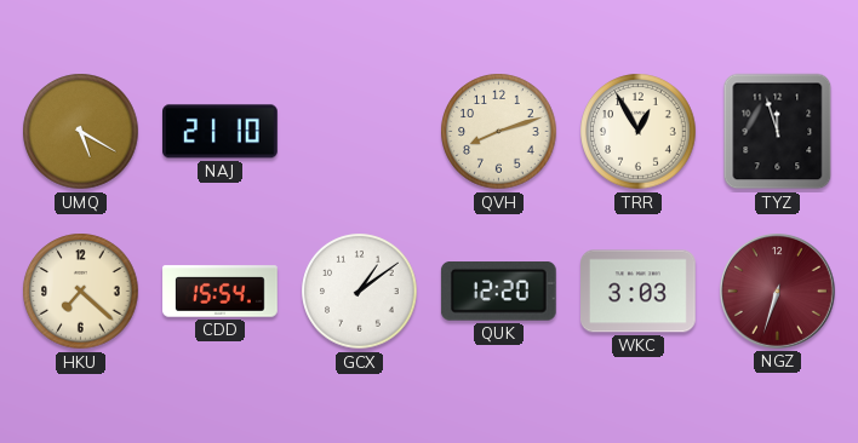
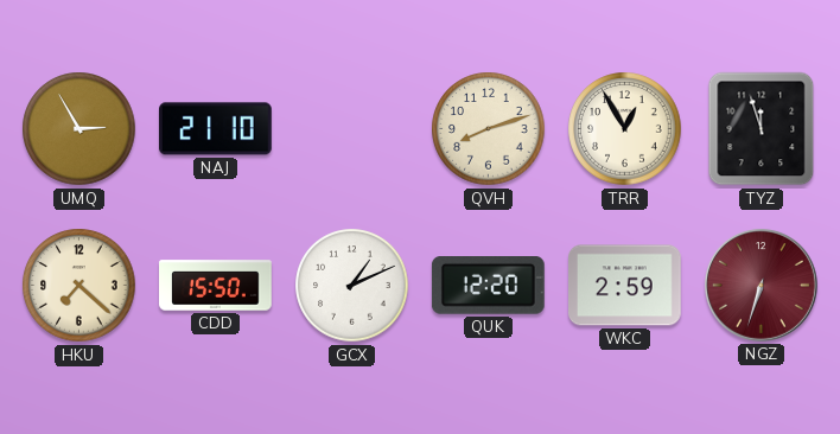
UMQ: 5:20 -> 2:55
CDD: 15:54 -> 15:50
GCX: 1:09 -> 1:11
WKC: 3:03 -> 2:59
